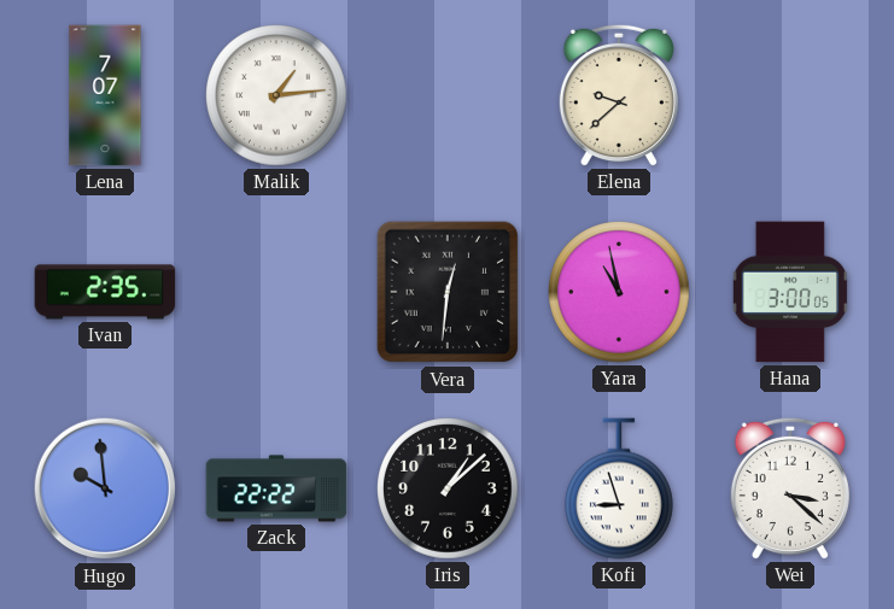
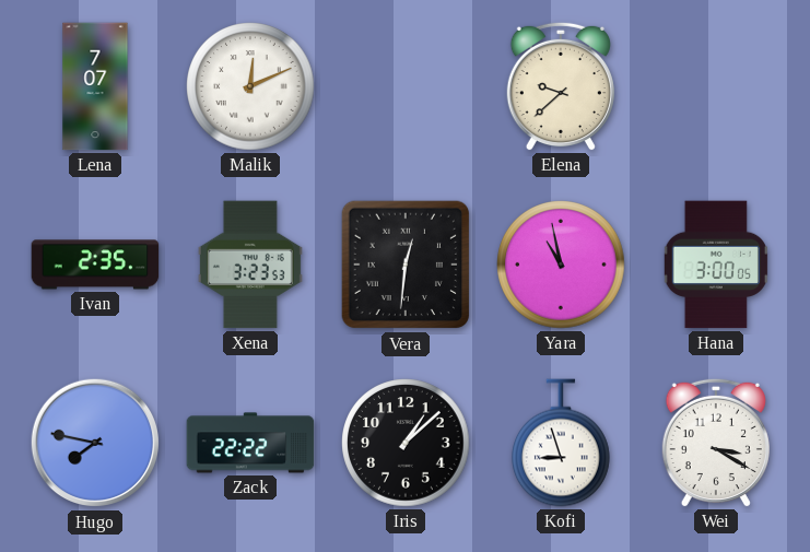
Malik: 1:14 -> 12:11
Xena: none -> 3:23
Hugo: 9:59 -> 7:47
Wei: 3:22 -> 3:20
